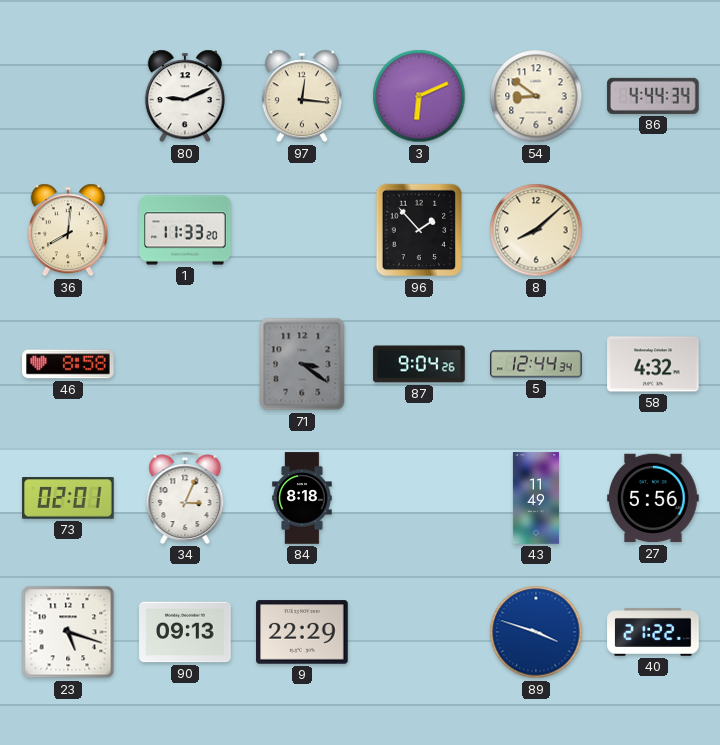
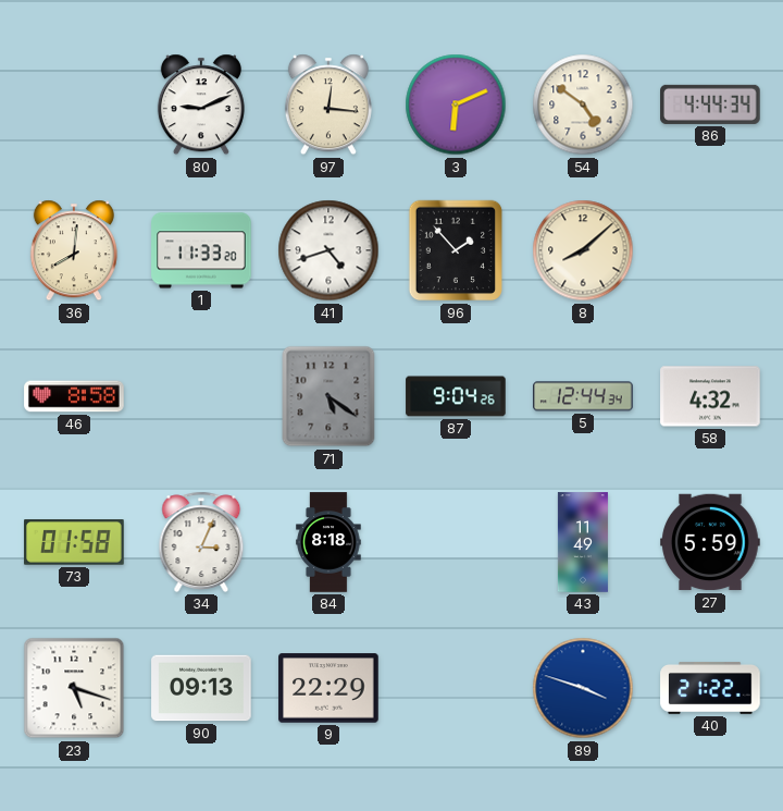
54: 8:51 -> 4:51
41: none -> 4:42
71: 3:21 -> 5:21
73: 02:01 -> 01:58
27: 5:56 -> 5:59
